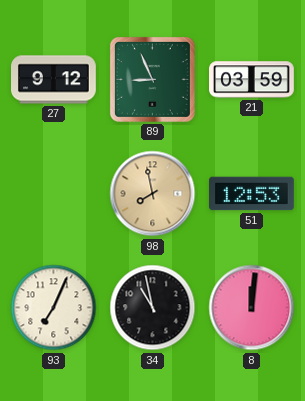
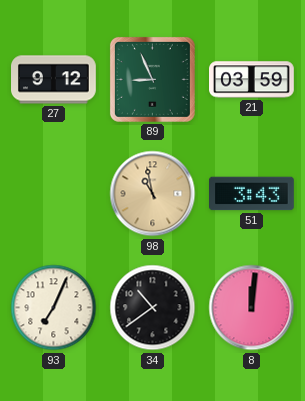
98: 7:58 -> 10:58
51: 12:53 -> 3:43
34: 10:58 -> 10:39
